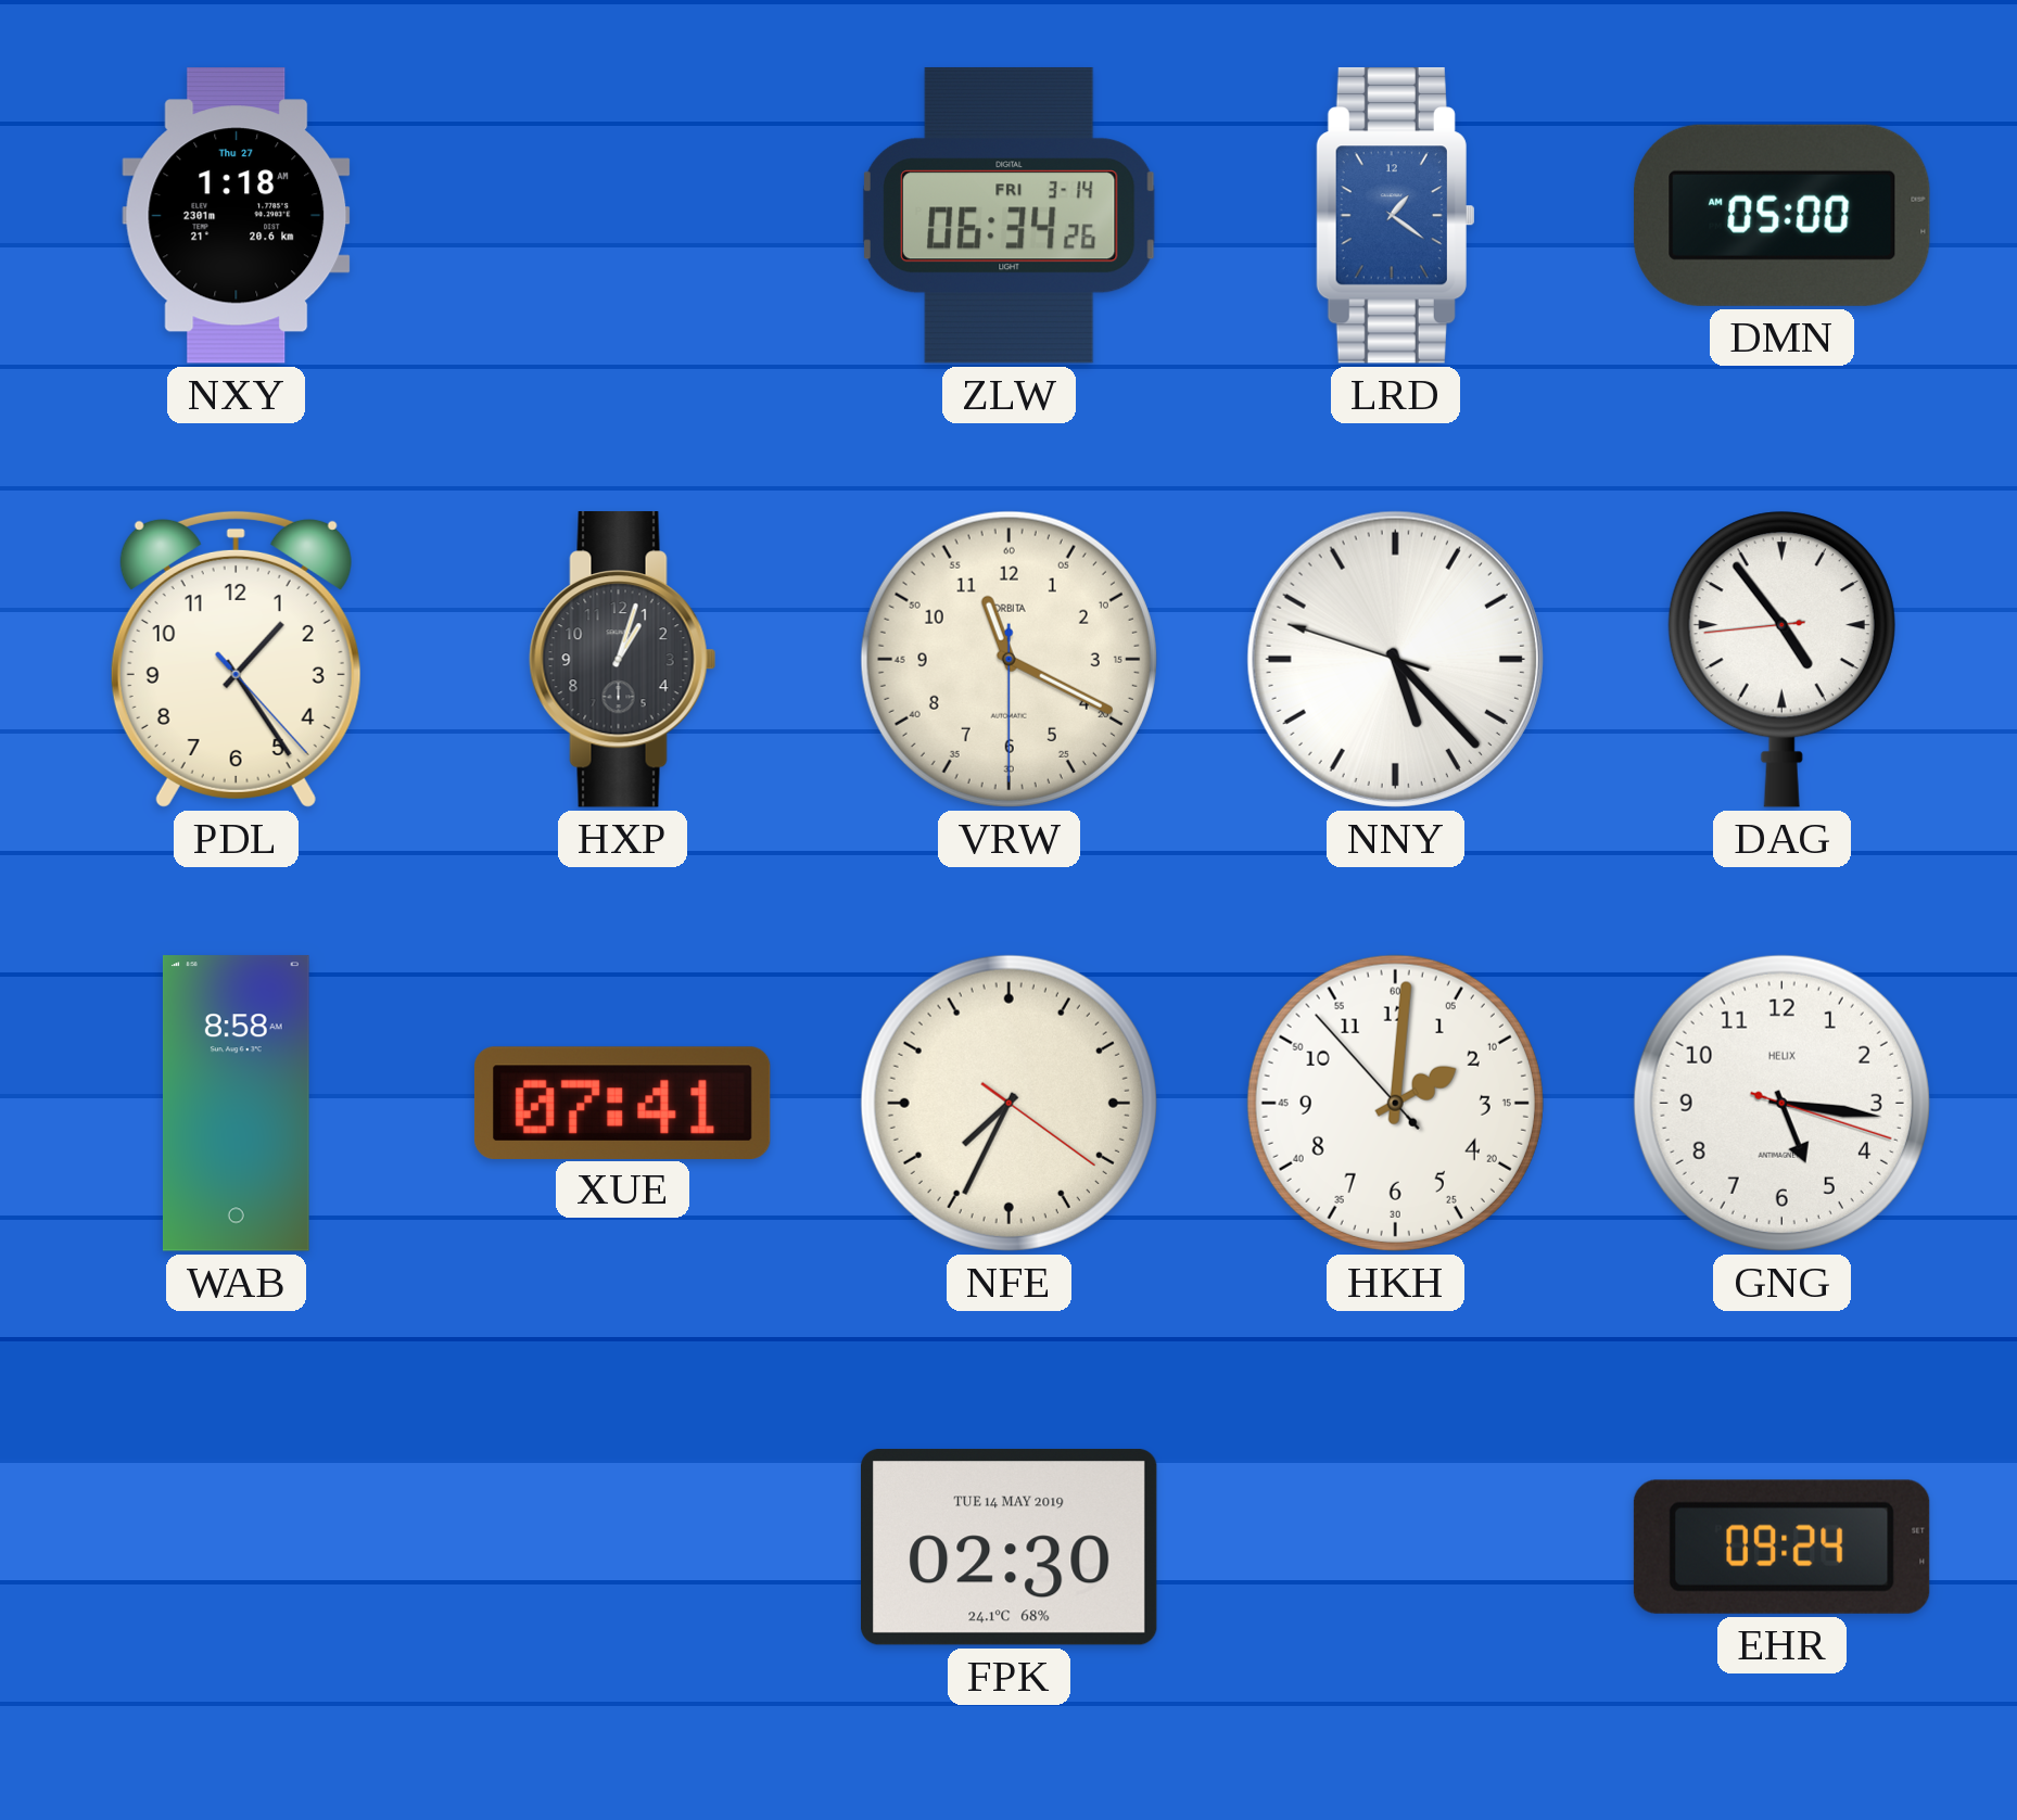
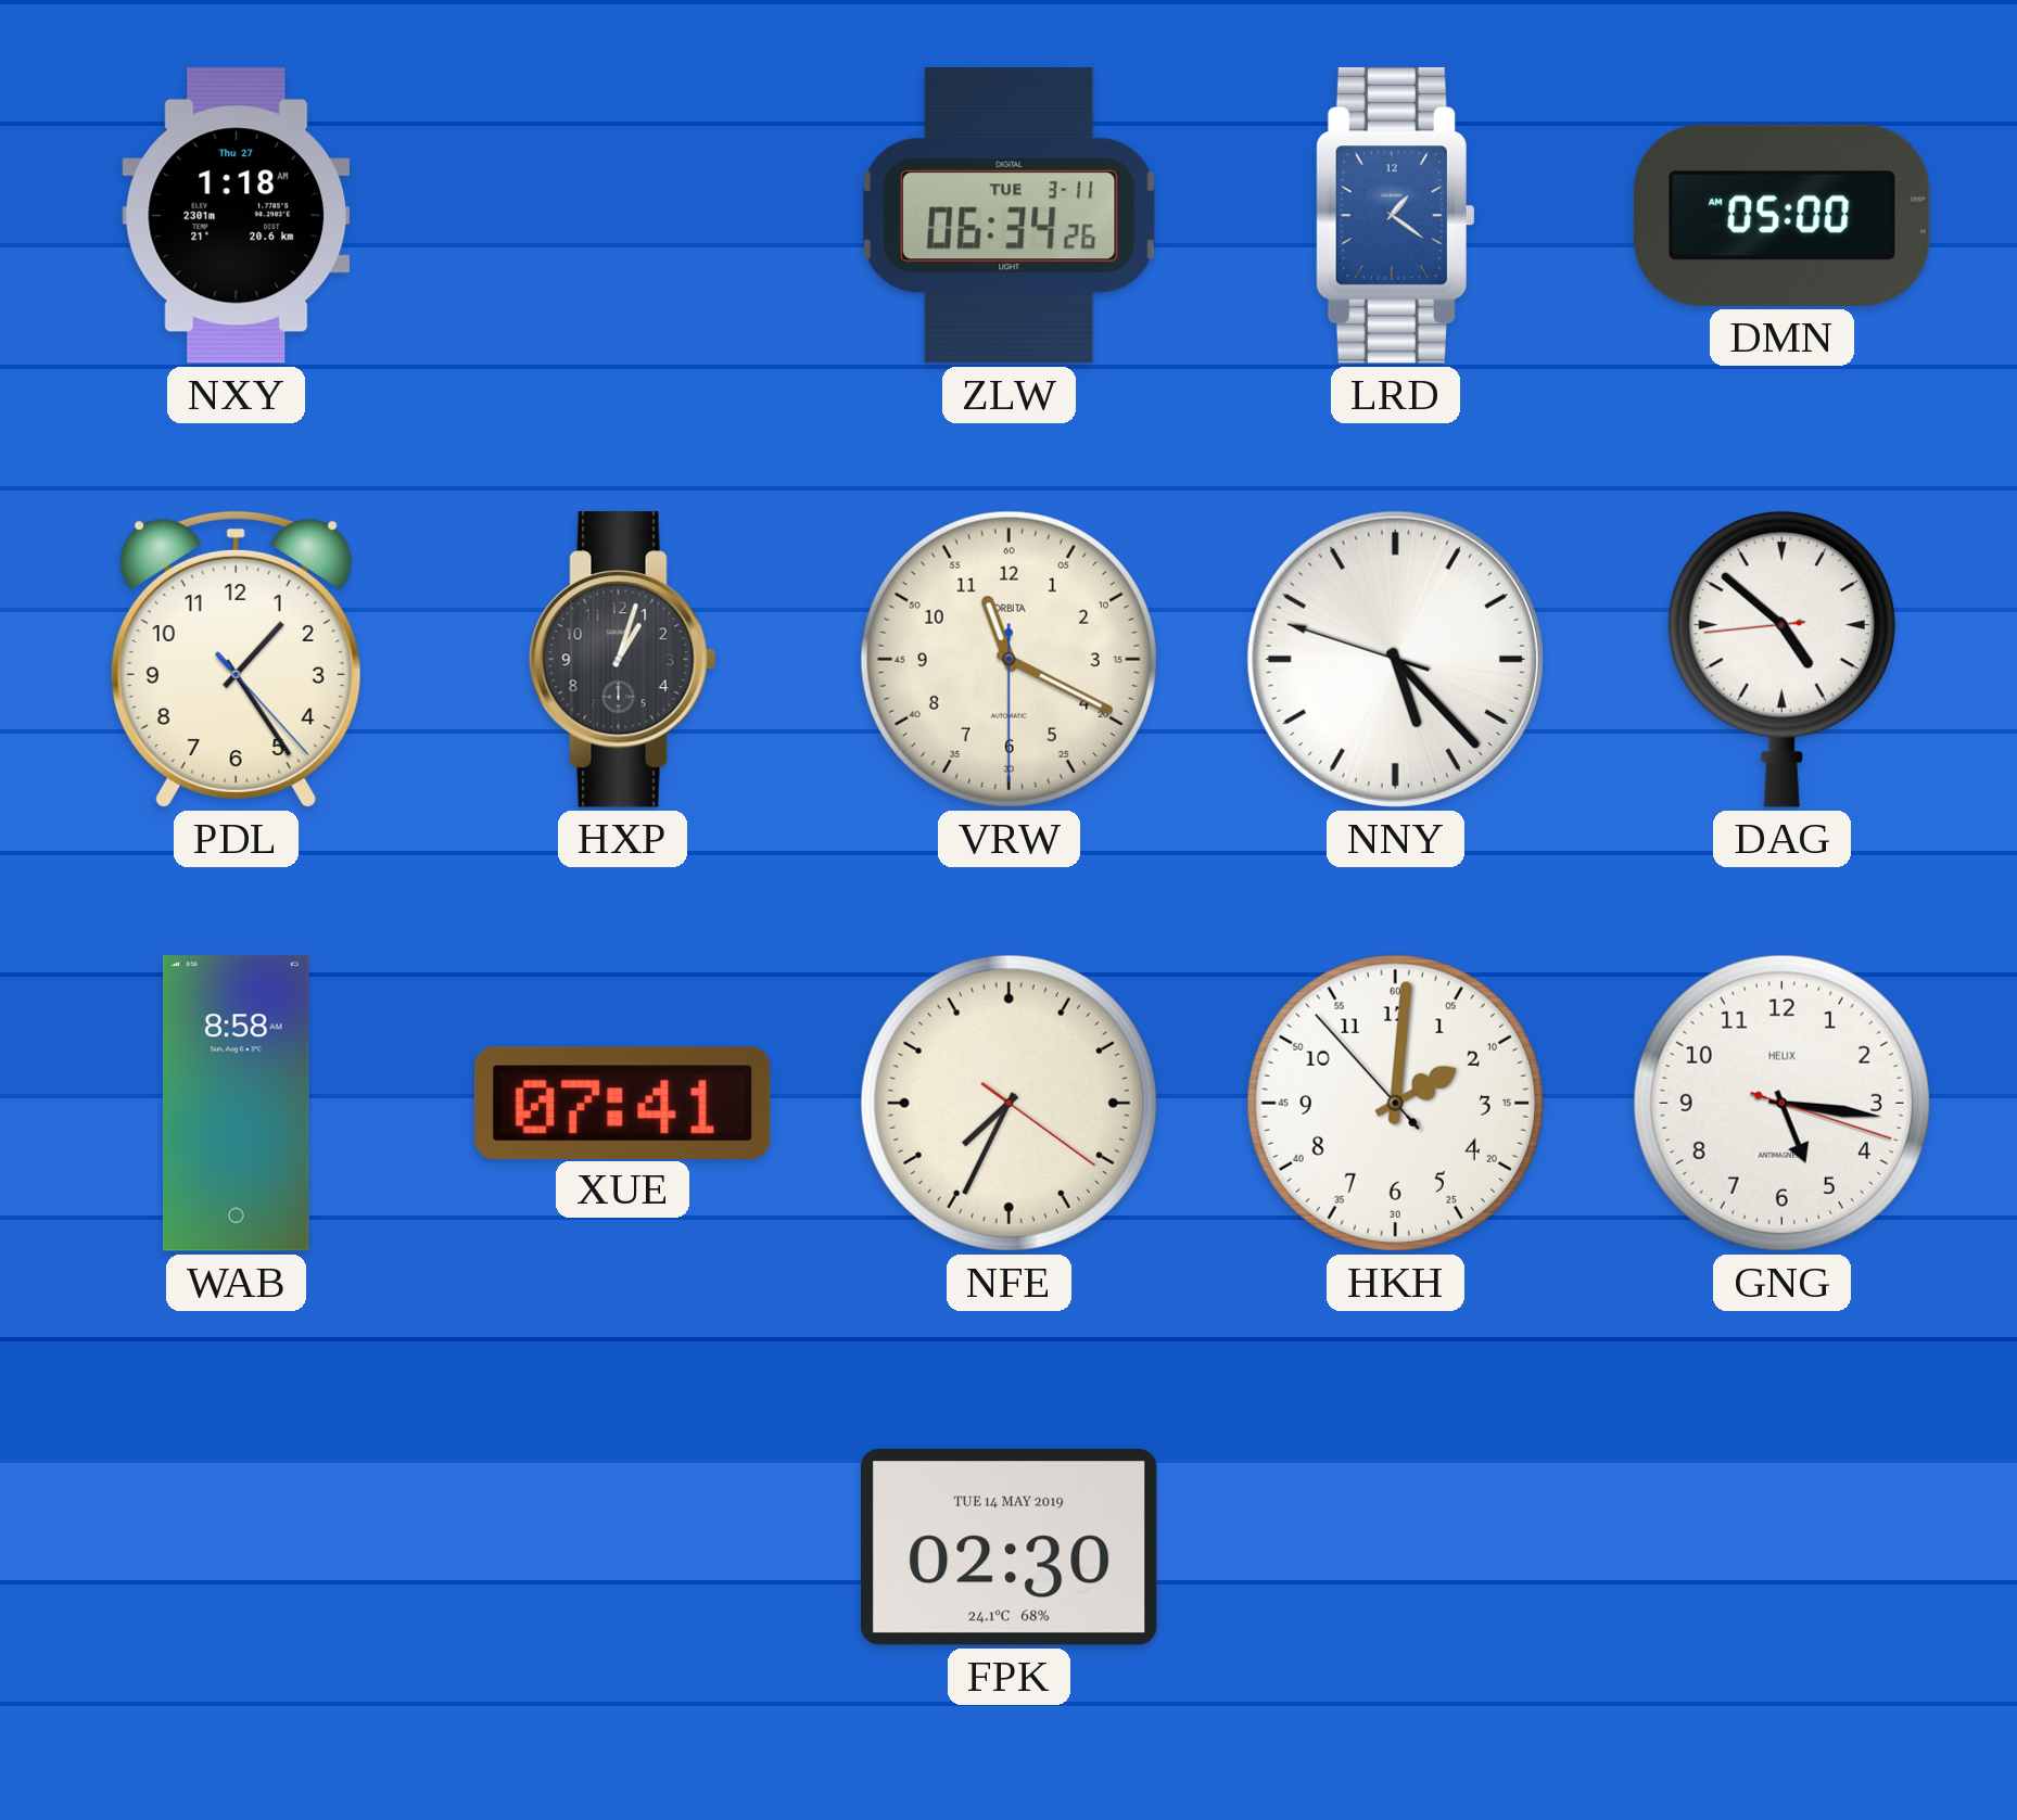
ZLW date: FRI 3-14 -> TUE 3-11
DAG: 4:53 -> 4:51
EHR: 09:24 -> none
